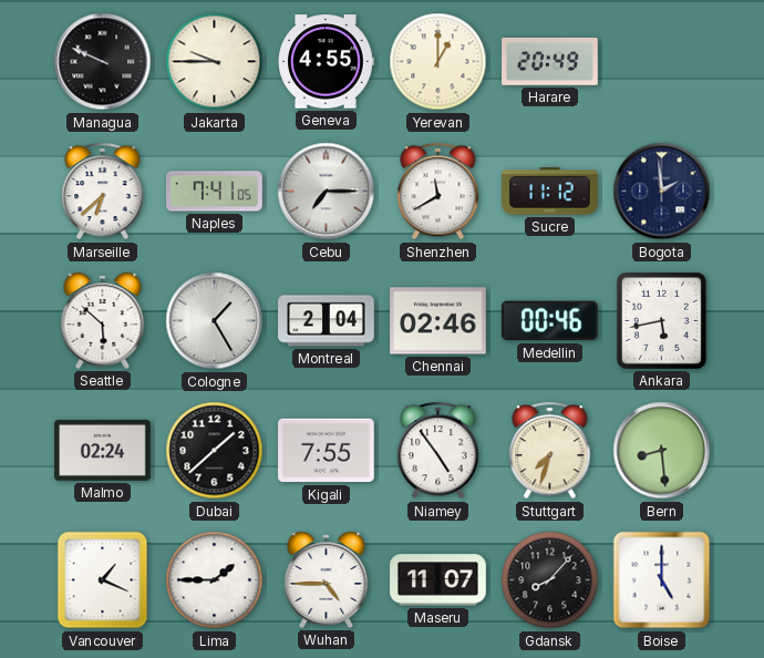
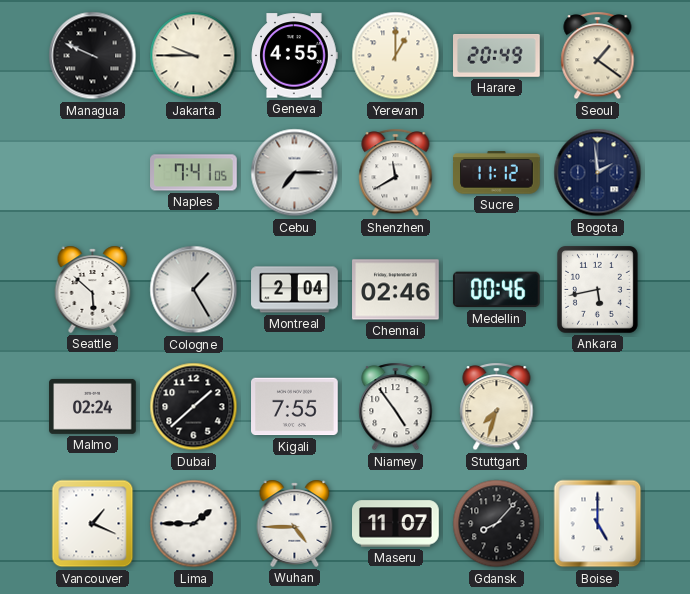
Seoul: none -> 1:21
Marseille: 6:38 -> none
Bern: 8:29 -> none
